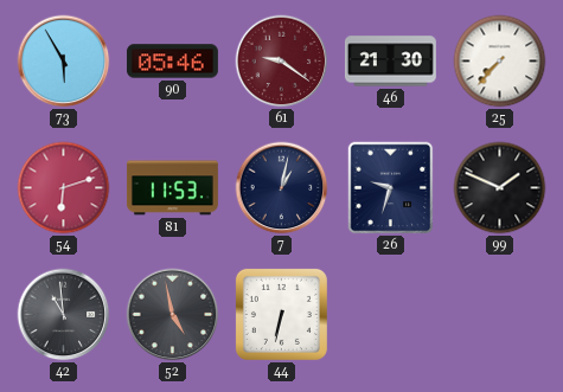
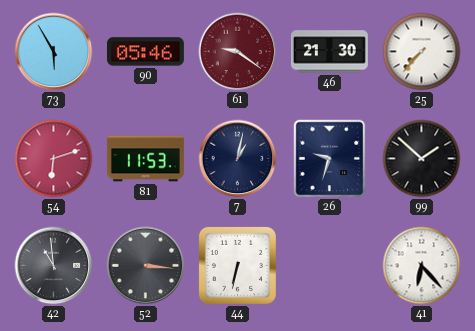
99: 1:49 -> 1:52
52: 4:58 -> 3:16
41: none -> 6:23
